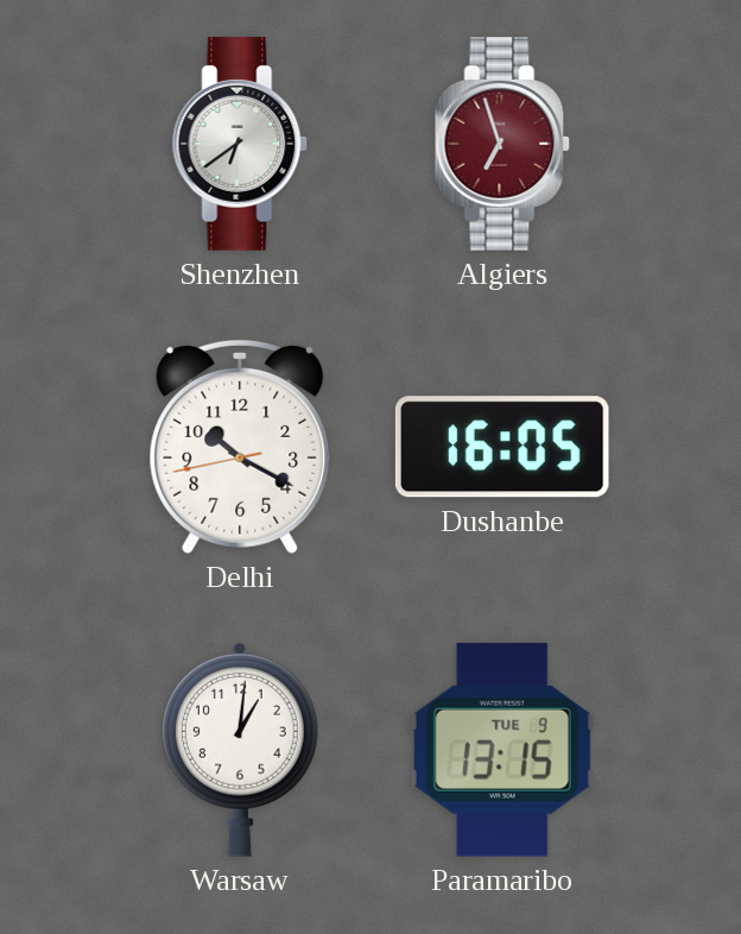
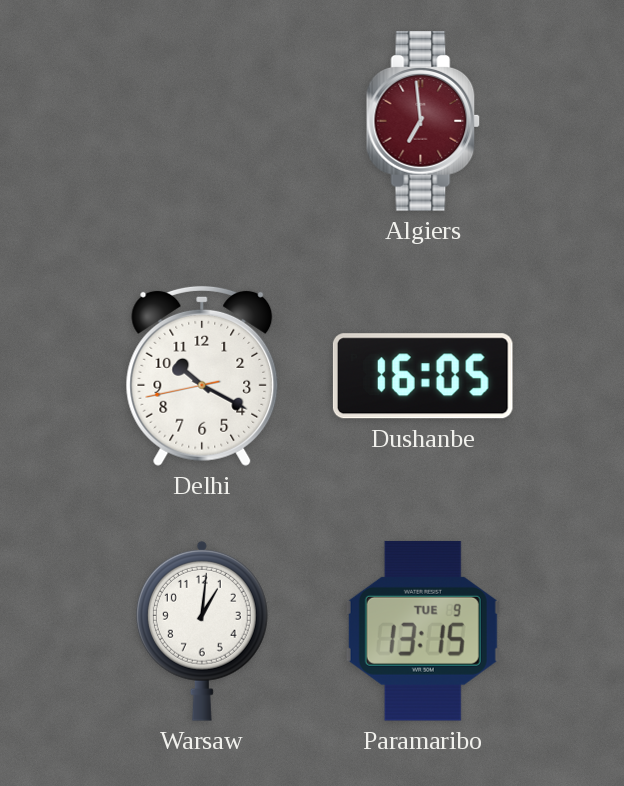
Shenzhen: 6:39 -> none
Algiers: 6:57 -> 6:59
